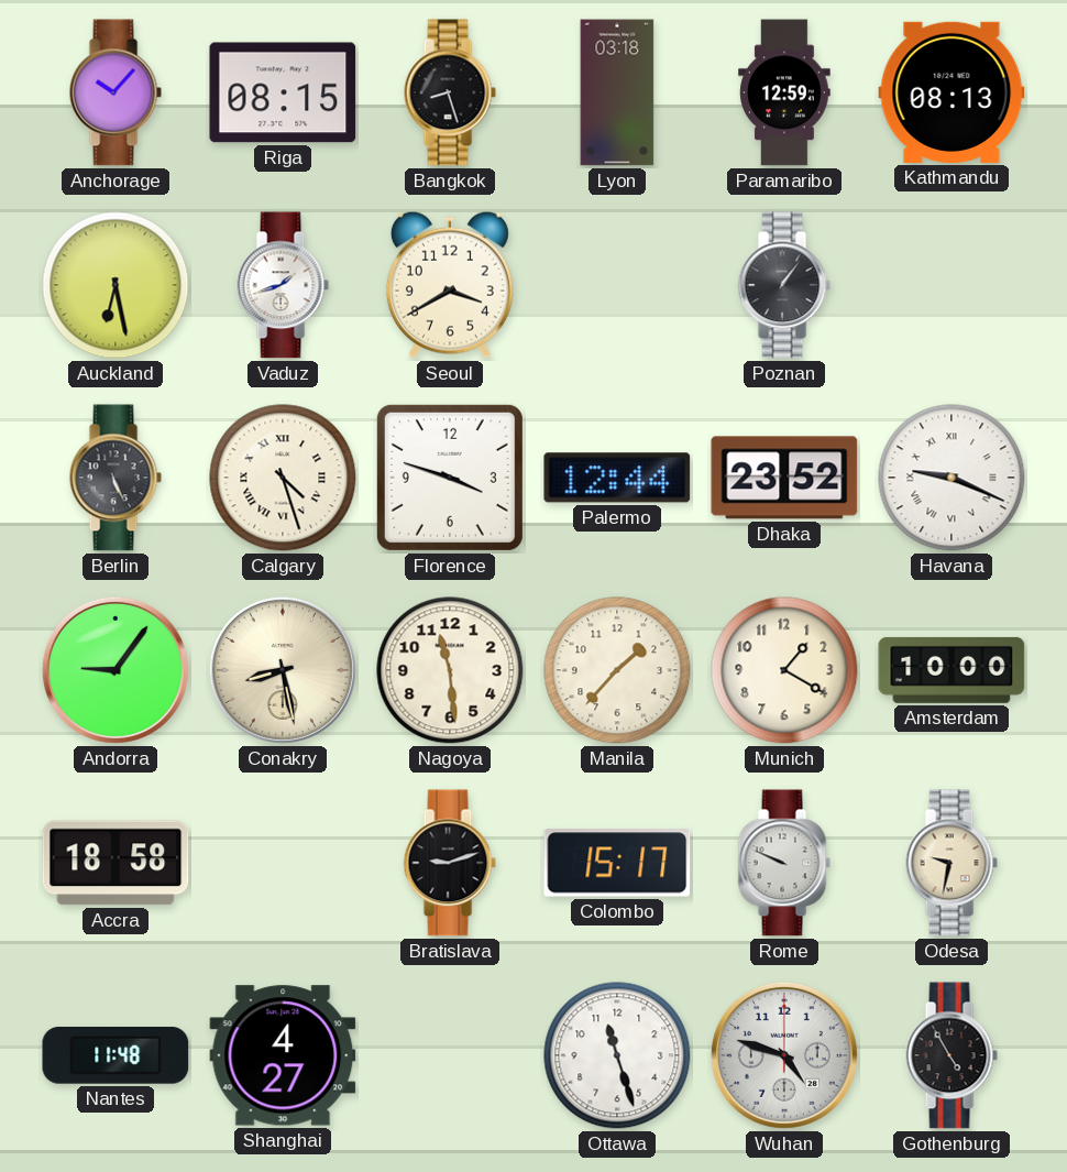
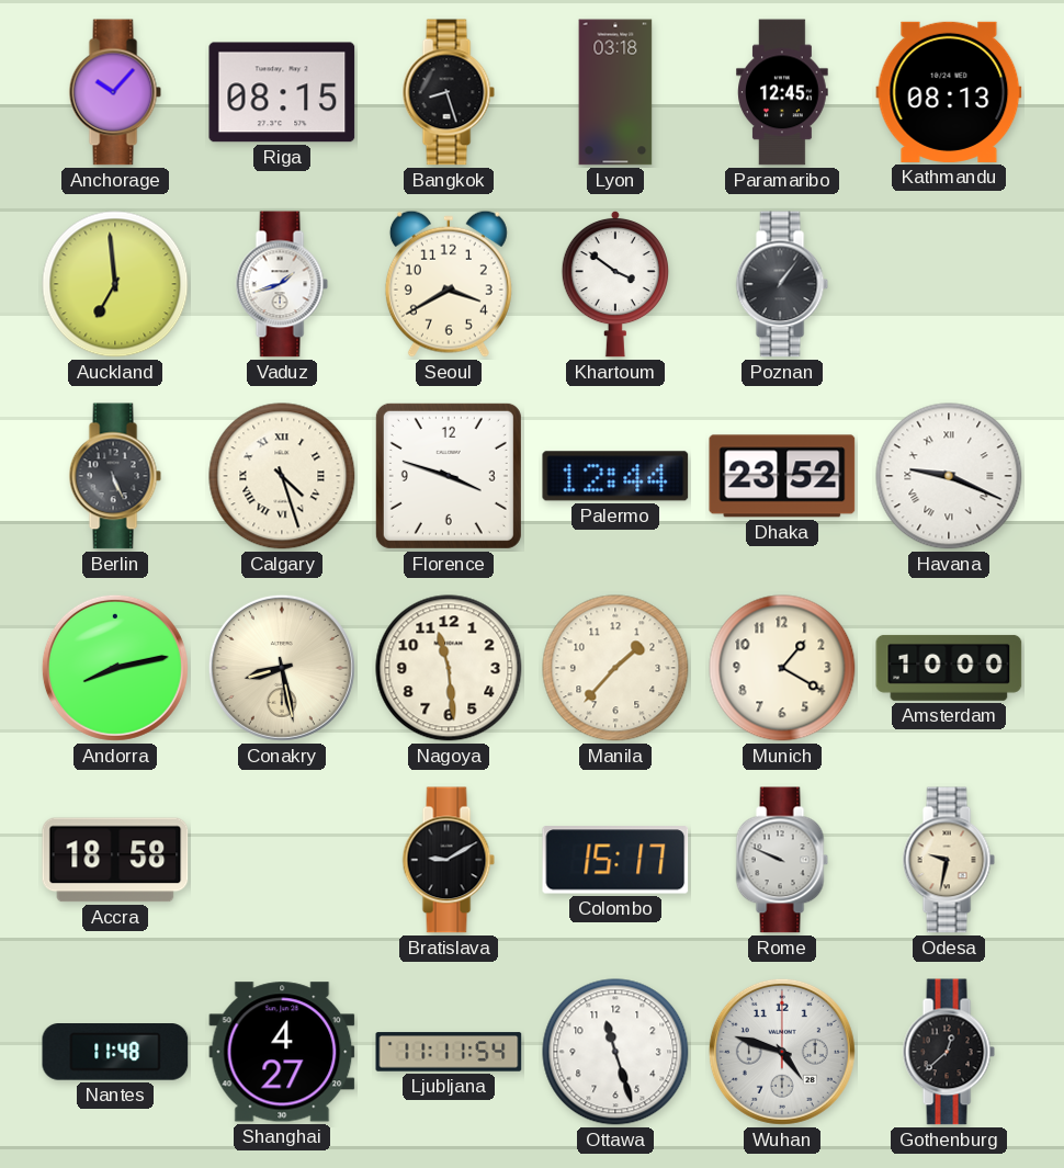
Paramaribo: 12:59 -> 12:45
Auckland: 6:28 -> 6:59
Khartoum: none -> 3:51
Andorra: 9:06 -> 8:13
Bratislava: 9:12 -> 9:10
Ljubljana: none -> 11:11
Gothenburg: 4:55 -> 12:38
